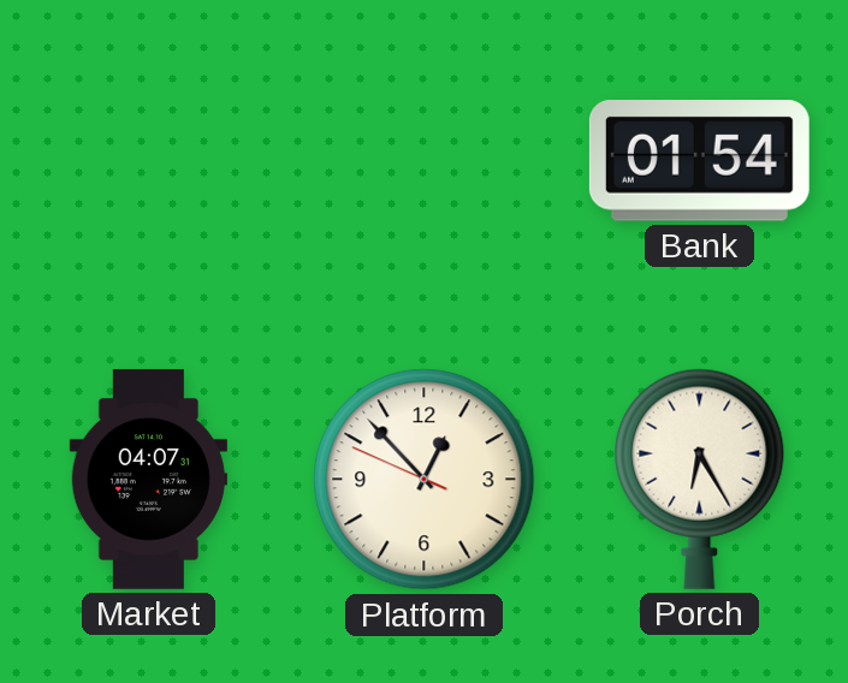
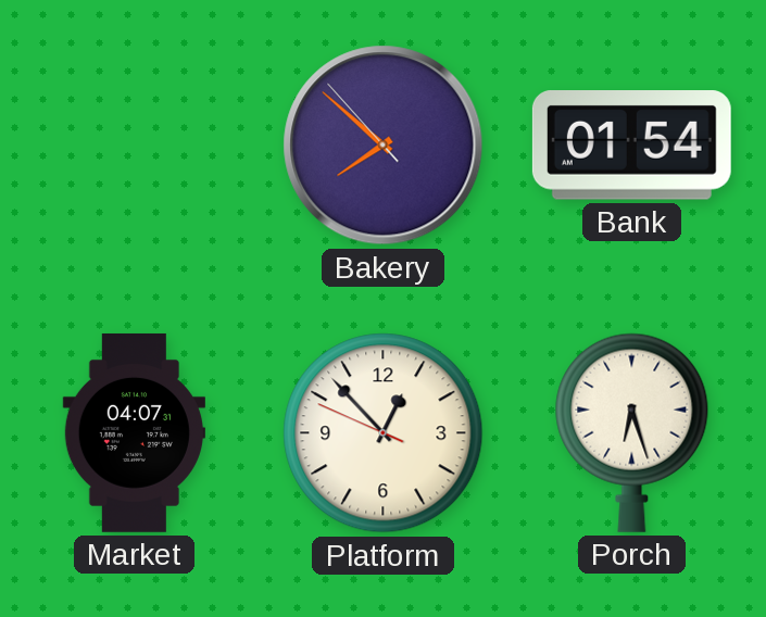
Bakery: none -> 7:51
Porch: 6:25 -> 6:27
